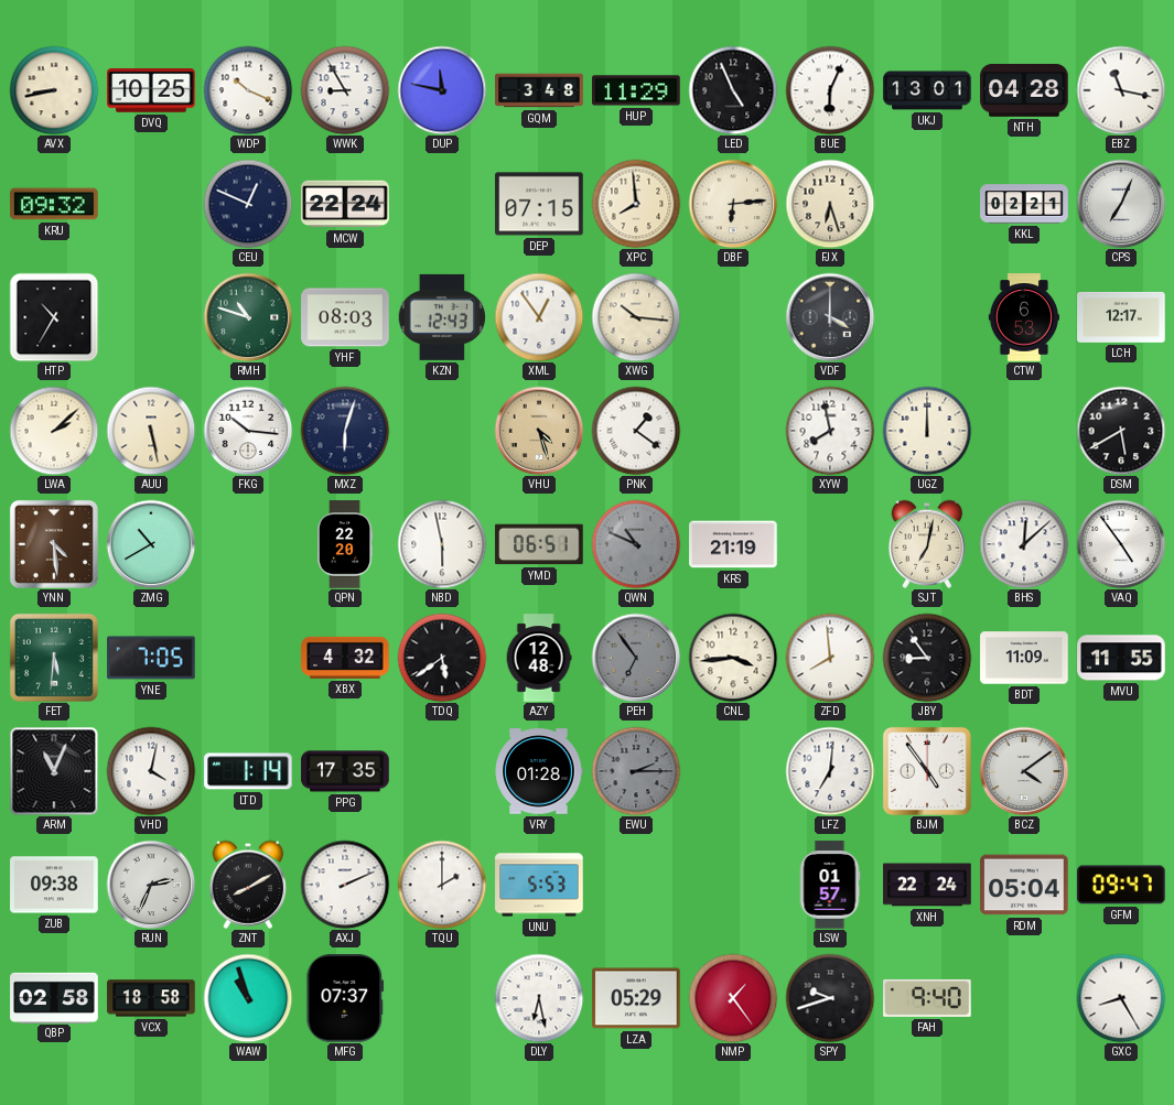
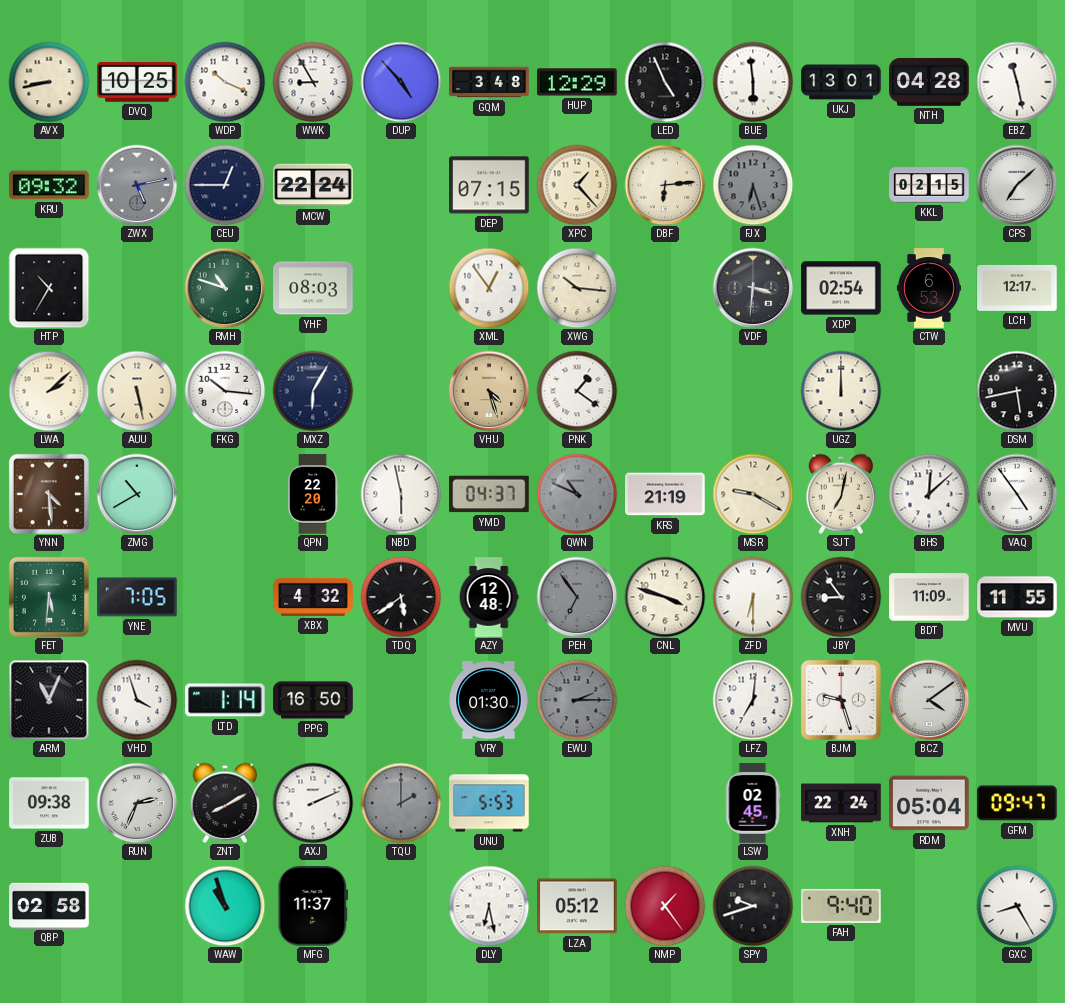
DUP: 11:47 -> 4:53
HUP: 11:29 -> 12:29
BUE: 6:04 -> 5:59
EBZ: 11:17 -> 11:28
ZWX: none -> 5:13
CEU: 12:49 -> 12:45
XPC: 7:59 -> 1:23
FJX dial: cream -> grey
KKL: 02:21 -> 02:15
CPS: 7:04 -> 7:08
KZN: 12:43 -> none
VDF: 4:00 -> 3:31
XDP: none -> 02:54
MXZ: 6:03 -> 6:05
XYW: 7:58 -> none
DSM: 5:40 -> 5:43
YMD: 06:51 -> 04:37
MSR: none -> 9:20
CNL: 3:44 -> 3:48
ZFD: 7:59 -> 6:30
VHD: 4:02 -> 3:57
PPG: 17:35 -> 16:50
VRY: 01:28 -> 01:30
BJM: 4:54 -> 9:27
TQU dial: white -> grey
LSW: 01:57 -> 02:45
VCX: 18:58 -> none
MFG: 07:37 -> 11:37
LZA: 05:29 -> 05:12
